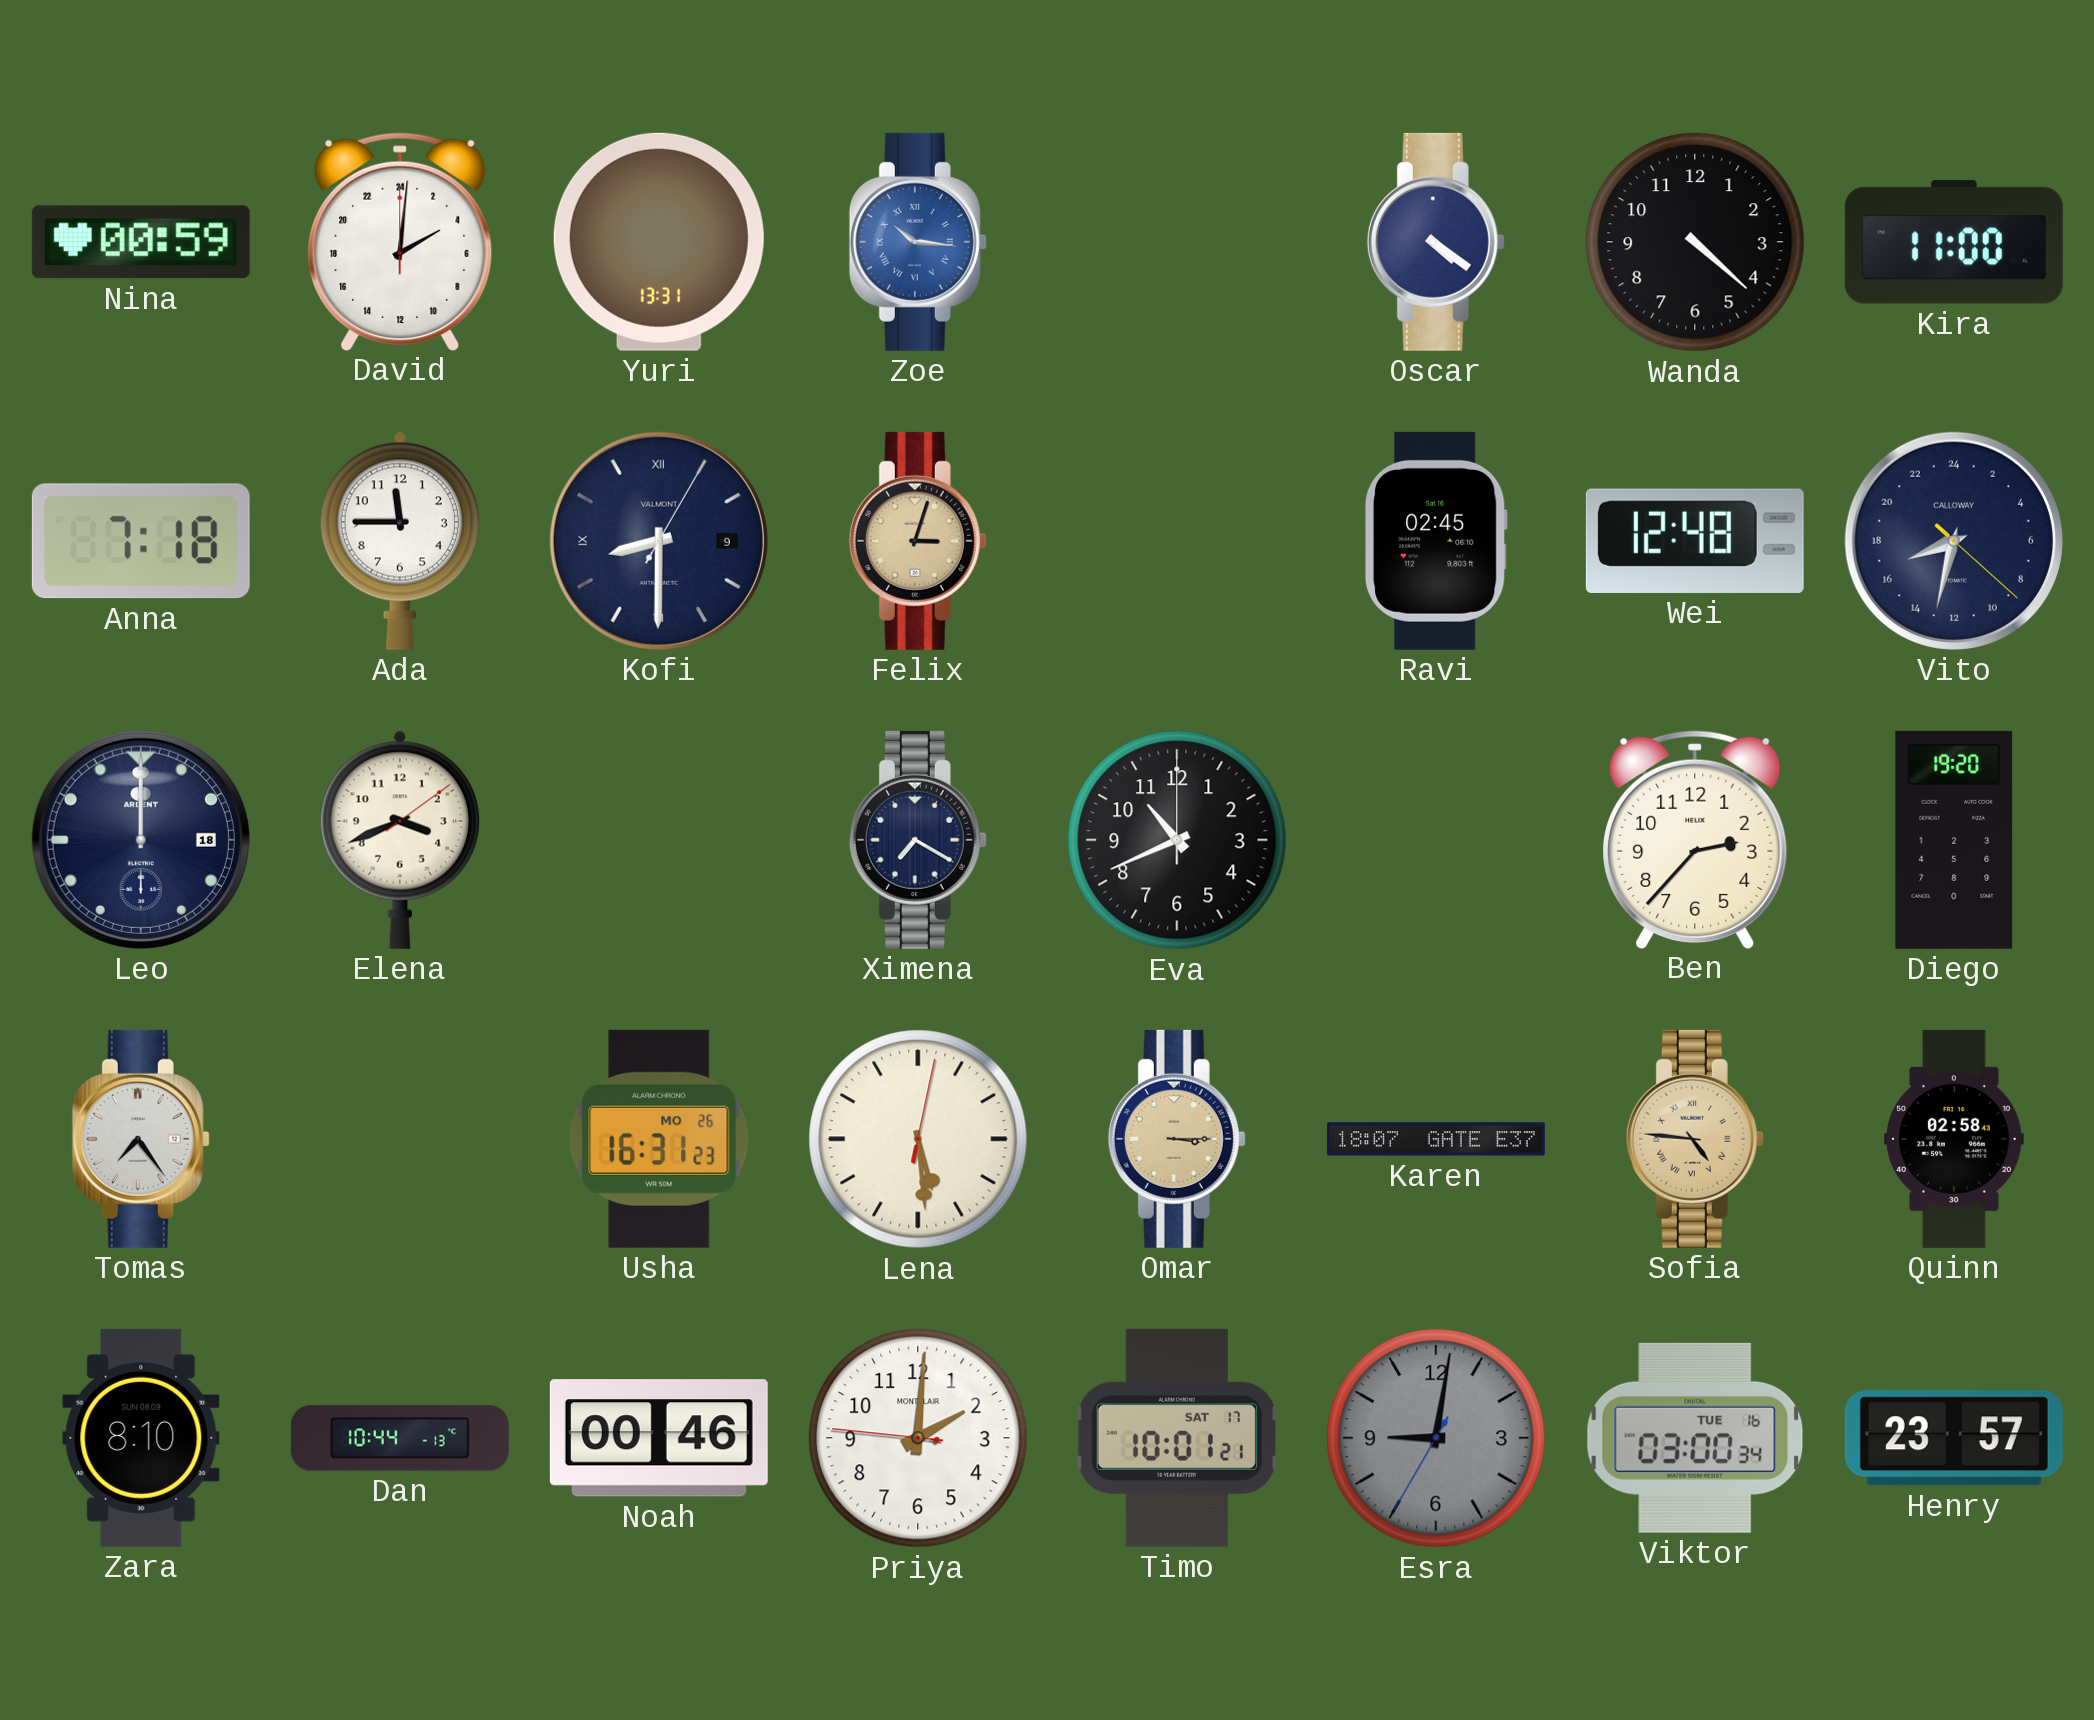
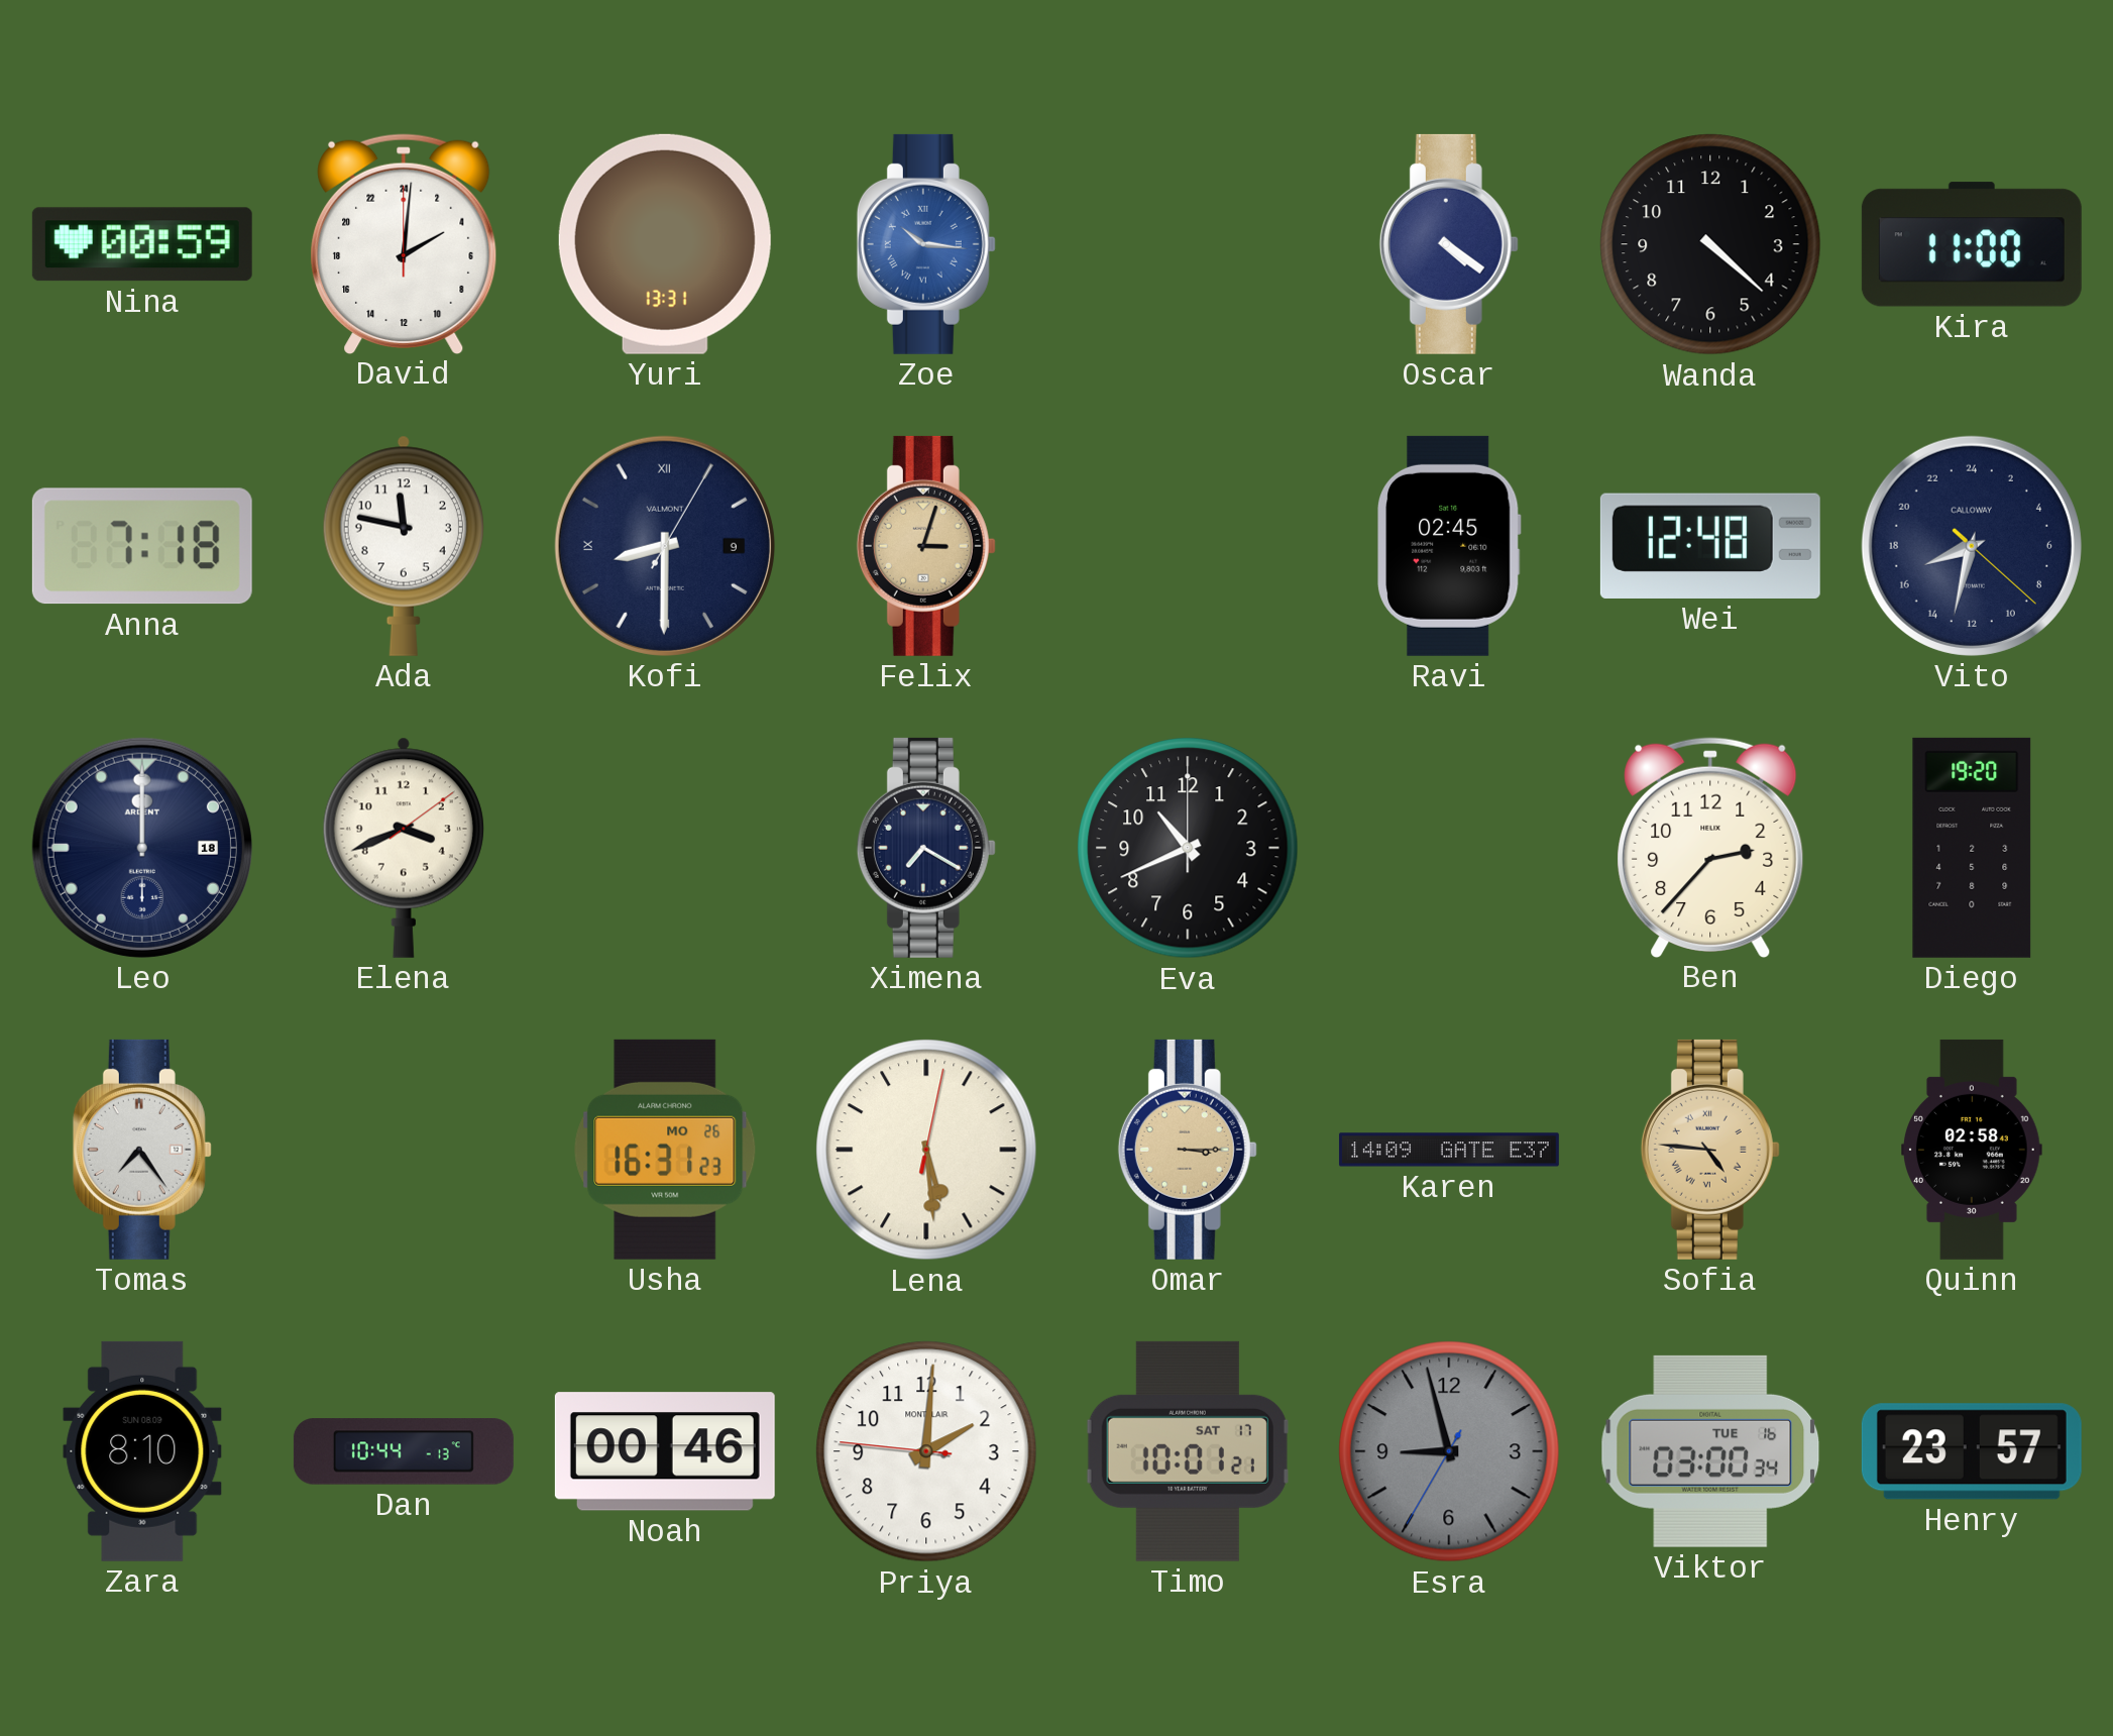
Ada: 11:45 -> 11:47
Karen: 18:07 -> 14:09
Esra: 9:01 -> 8:57
